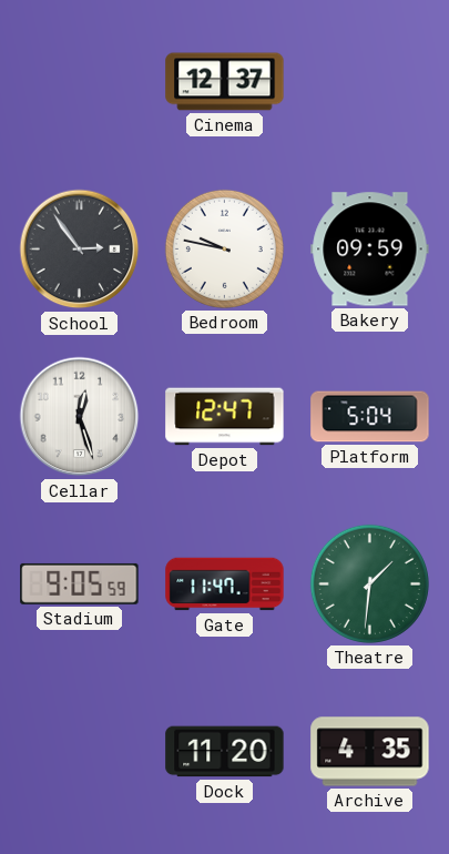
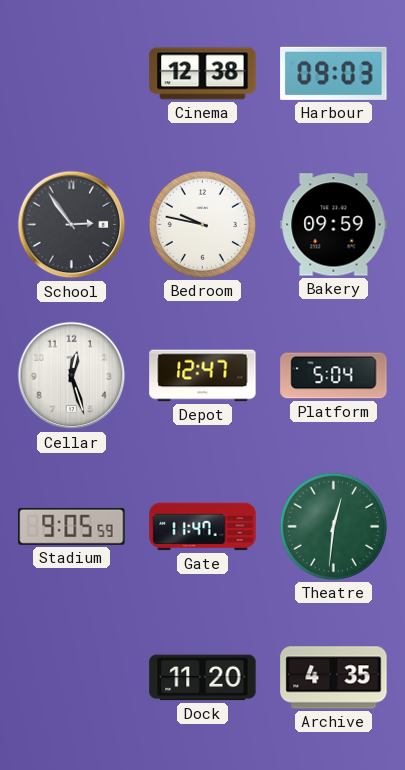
Cinema: 12:37 -> 12:38
Harbour: none -> 09:03
Theatre: 1:31 -> 12:31
